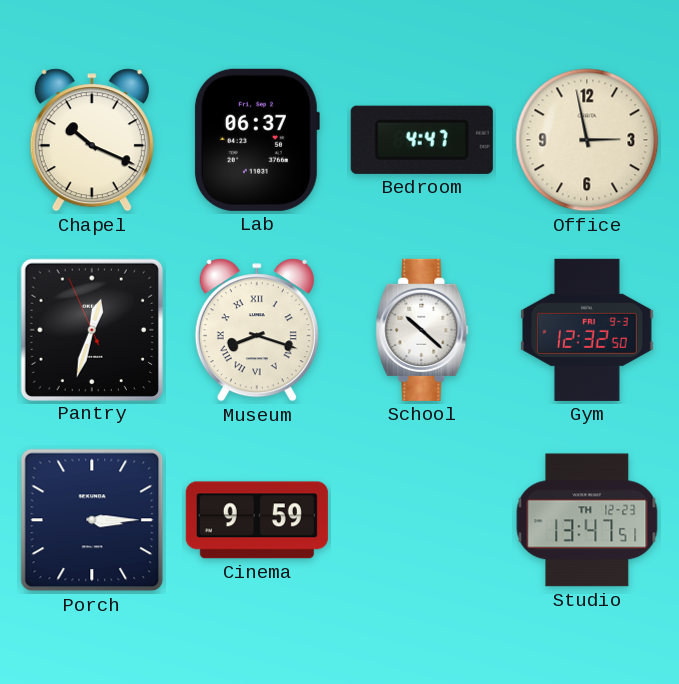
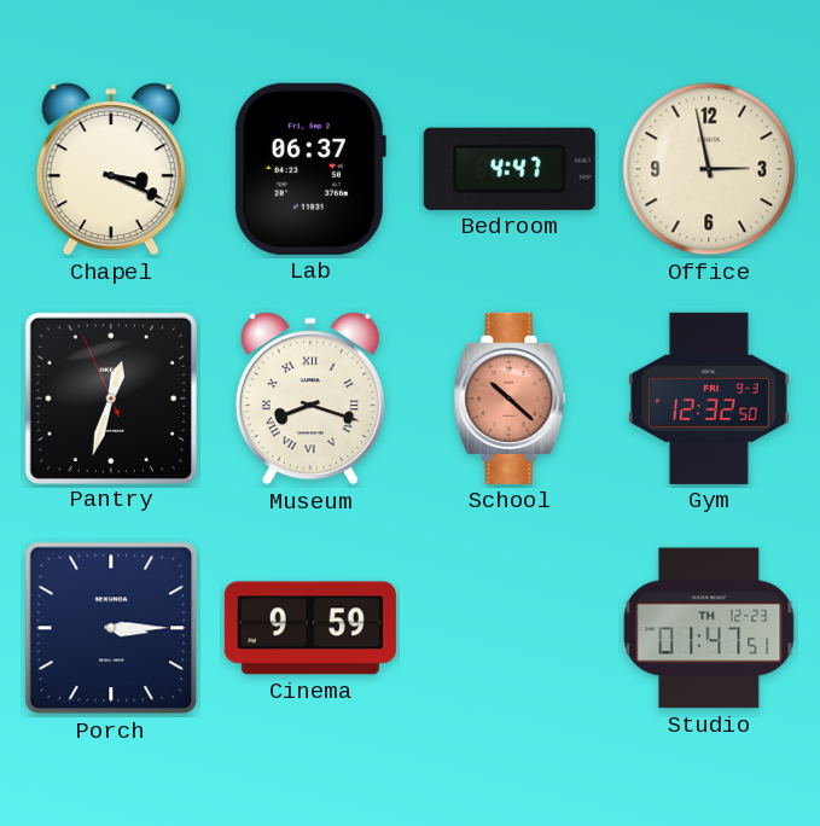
Chapel: 10:19 -> 3:19
School dial: white -> salmon
Studio: 13:47 -> 01:47
